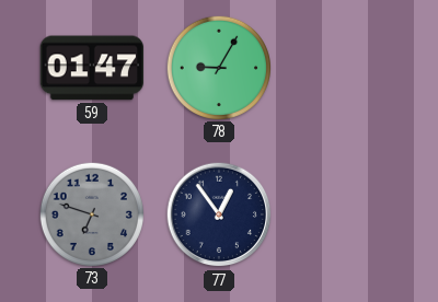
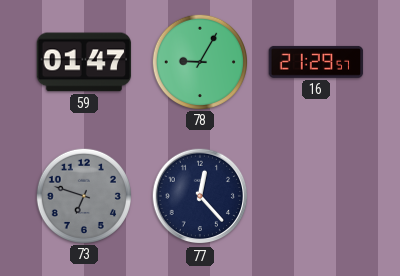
16: none -> 21:29
77: 12:54 -> 12:23
